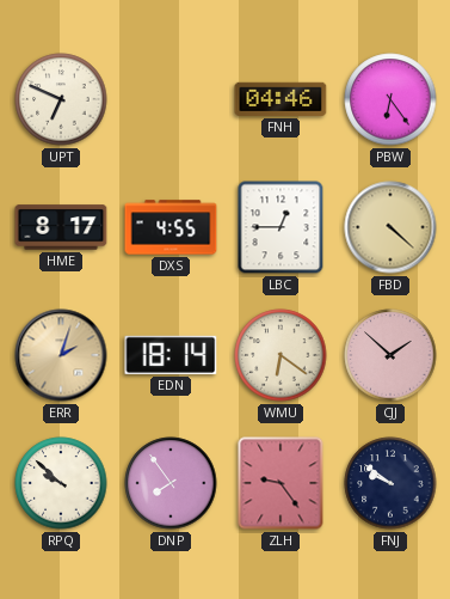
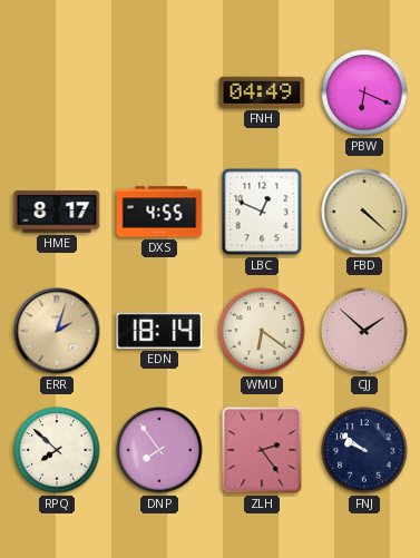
UPT: 6:49 -> none
FNH: 04:46 -> 04:49
PBW: 6:24 -> 6:19
LBC: 12:45 -> 12:49
RPQ: 9:52 -> 7:52
ZLH: 9:24 -> 2:24
